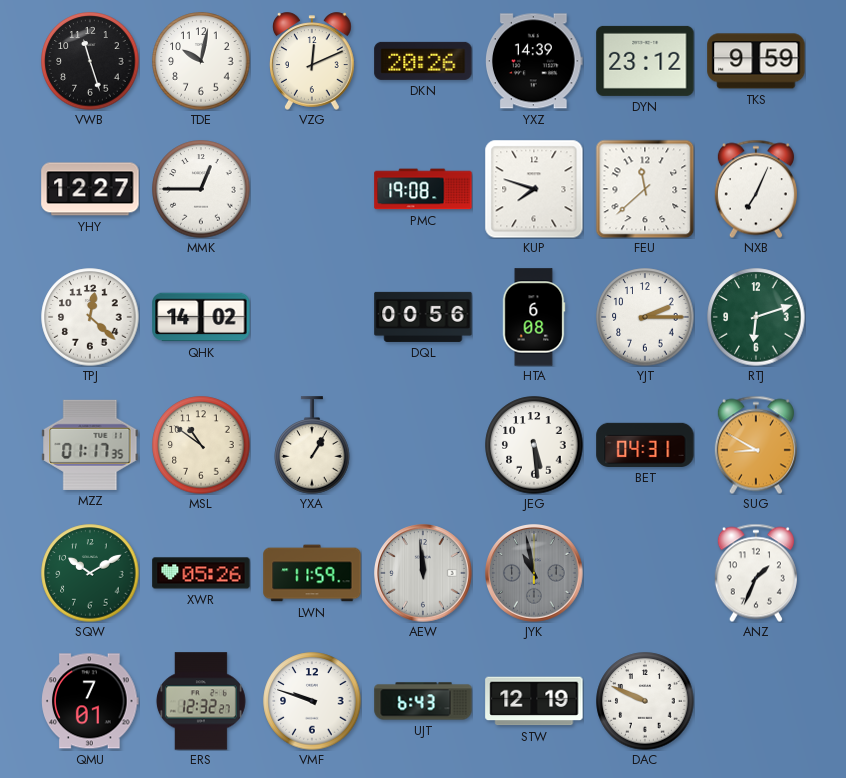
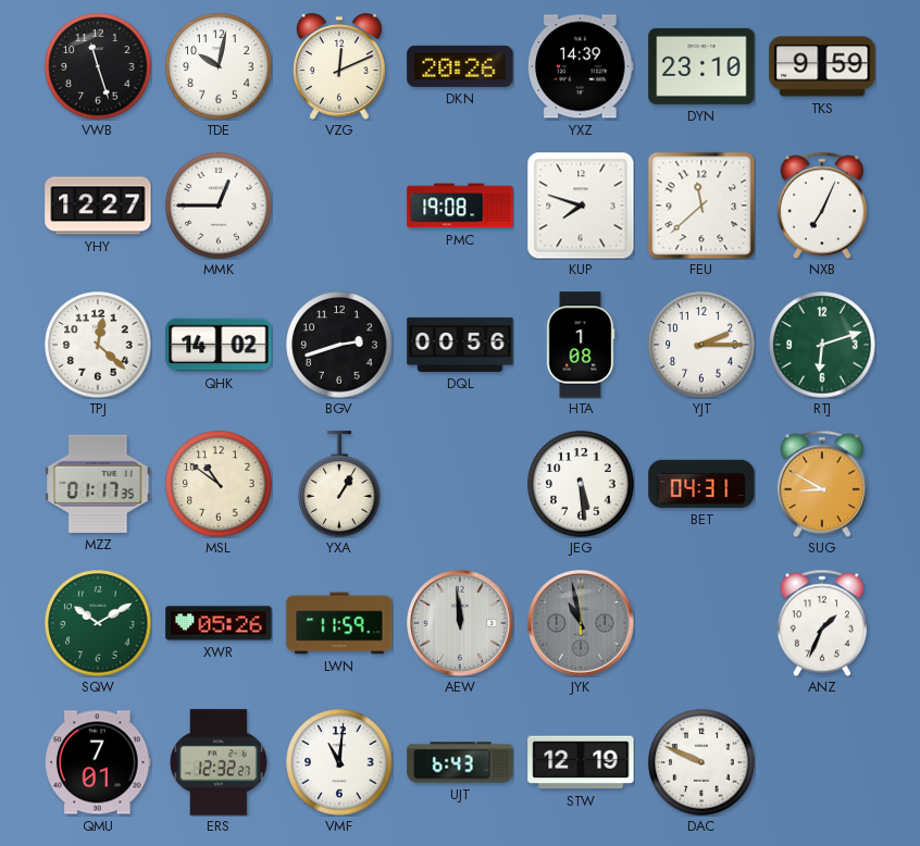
DYN: 23:12 -> 23:10
BGV: none -> 2:42
HTA: 6:08 -> 1:08
VMF: 9:48 -> 11:01
